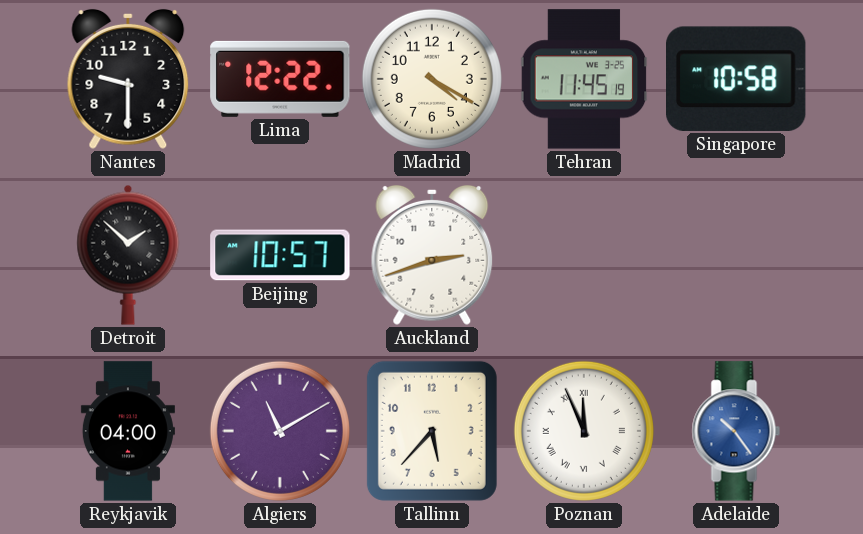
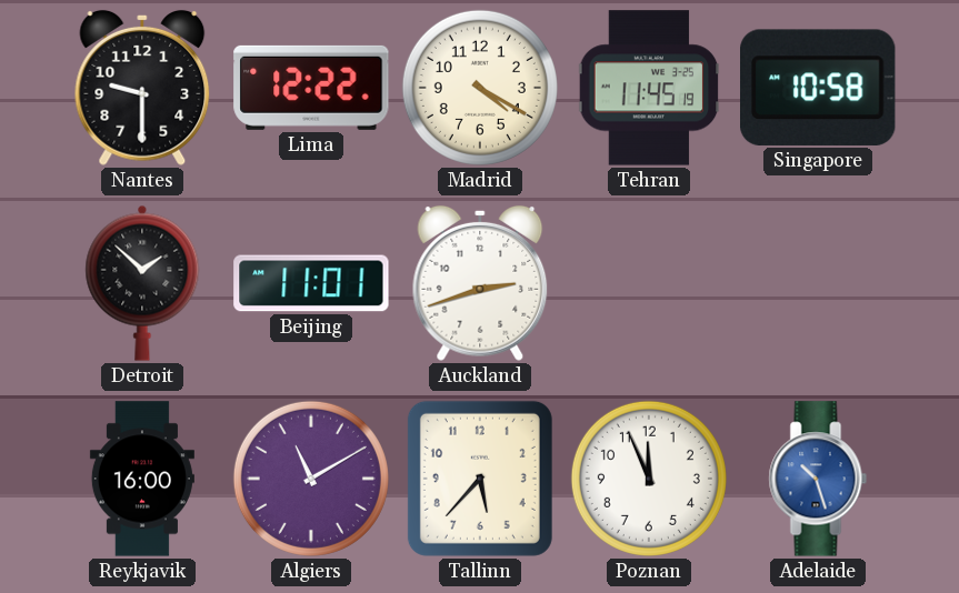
Beijing: 10:57 -> 11:01
Reykjavik: 04:00 -> 16:00
Poznan numerals: Roman -> Arabic
Adelaide: 10:24 -> 10:27
